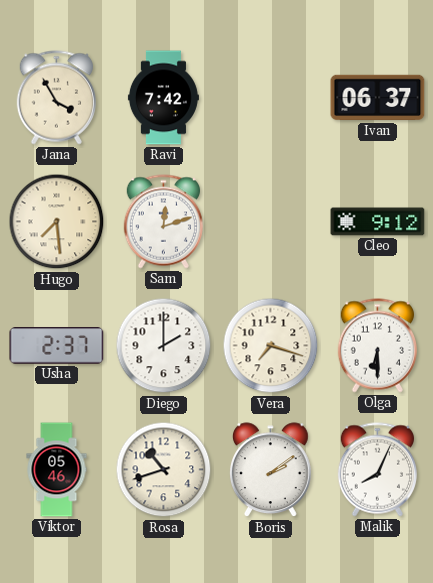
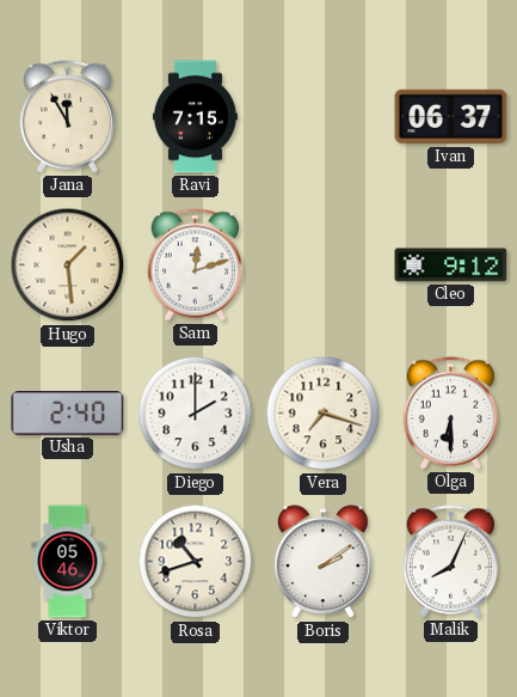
Jana: 3:55 -> 11:55
Ravi: 7:42 -> 7:15
Hugo: 7:29 -> 1:29
Usha: 2:37 -> 2:40
